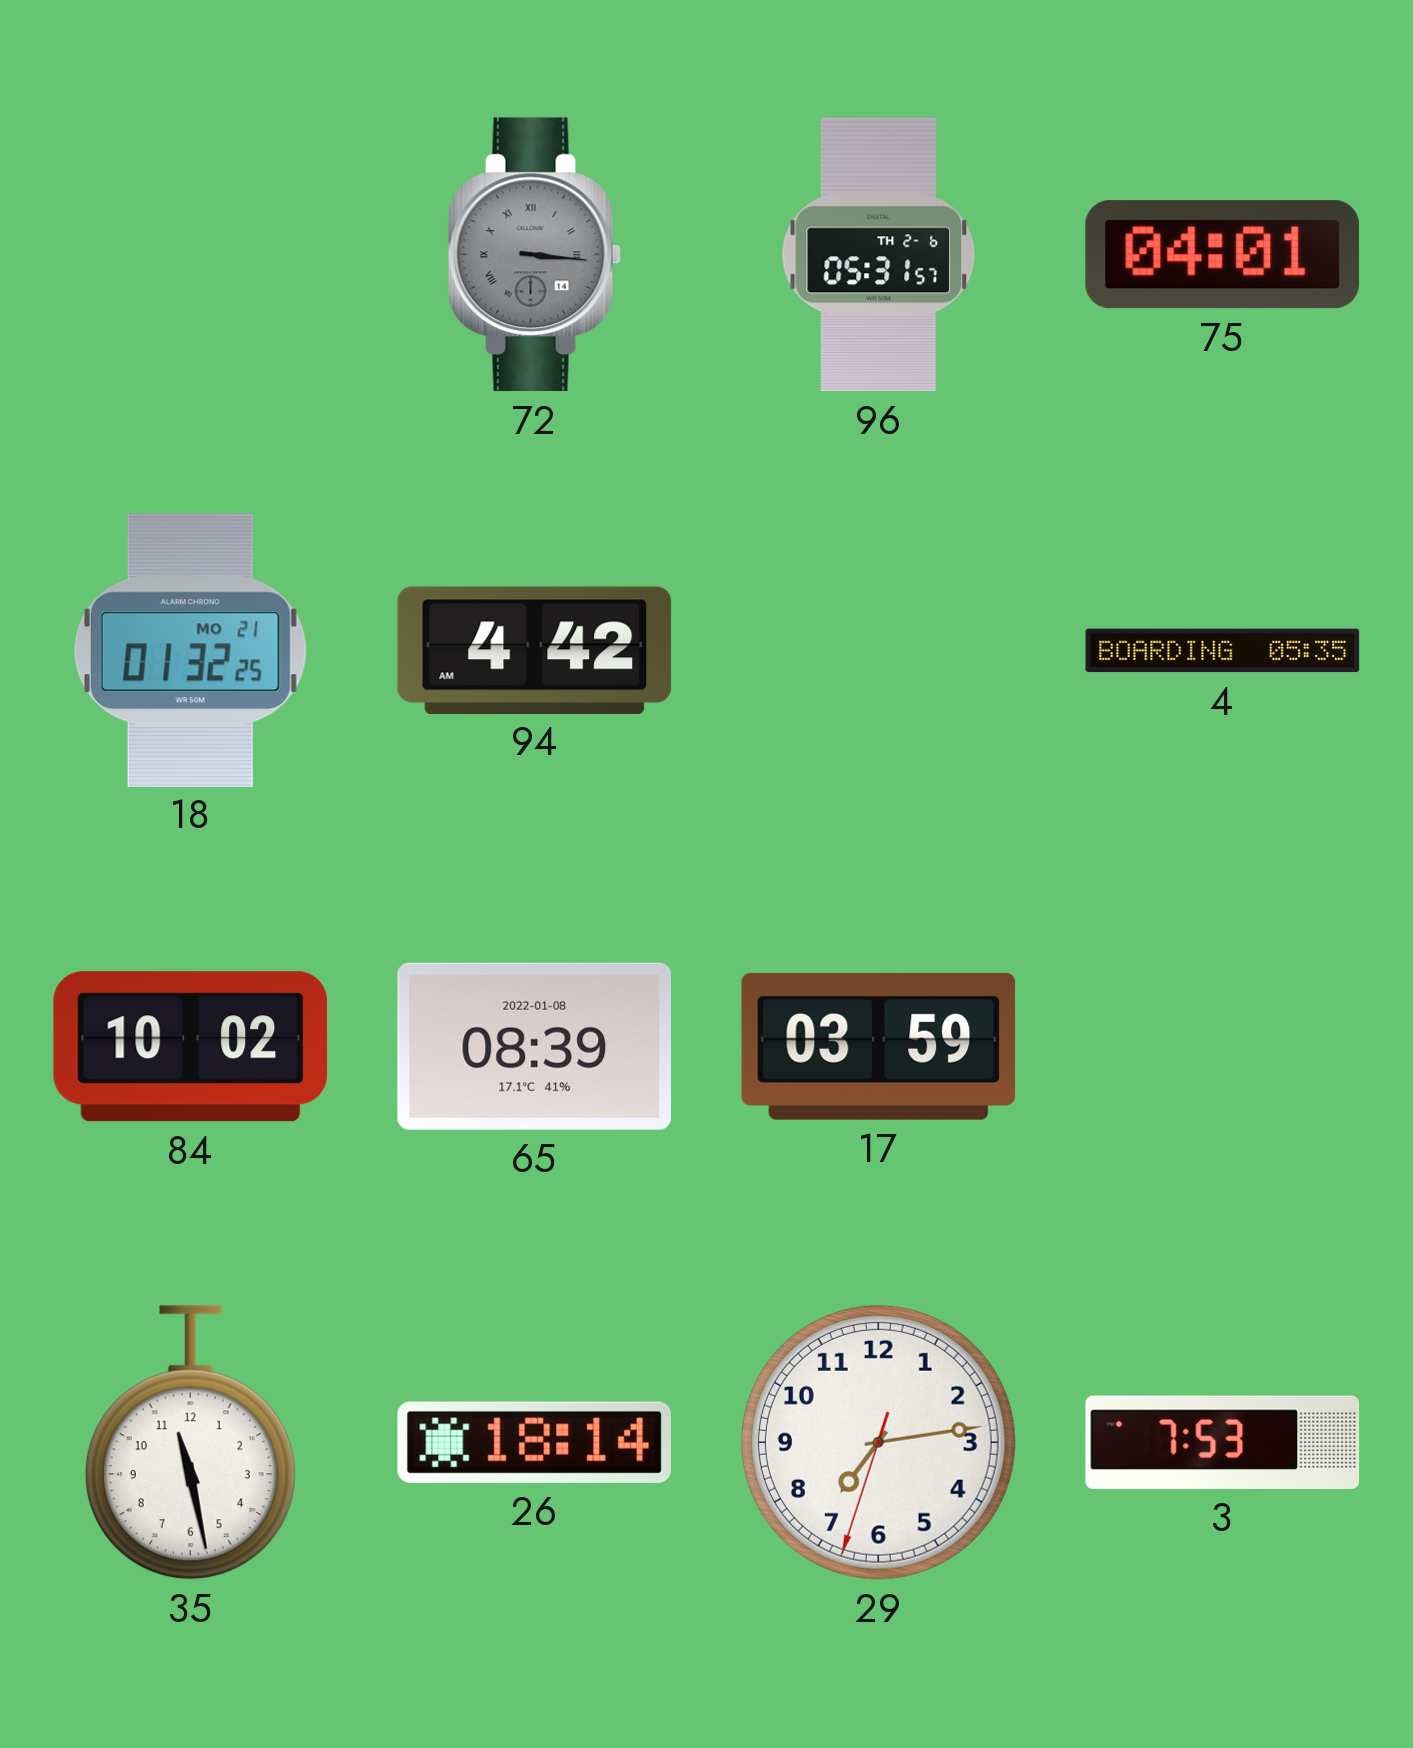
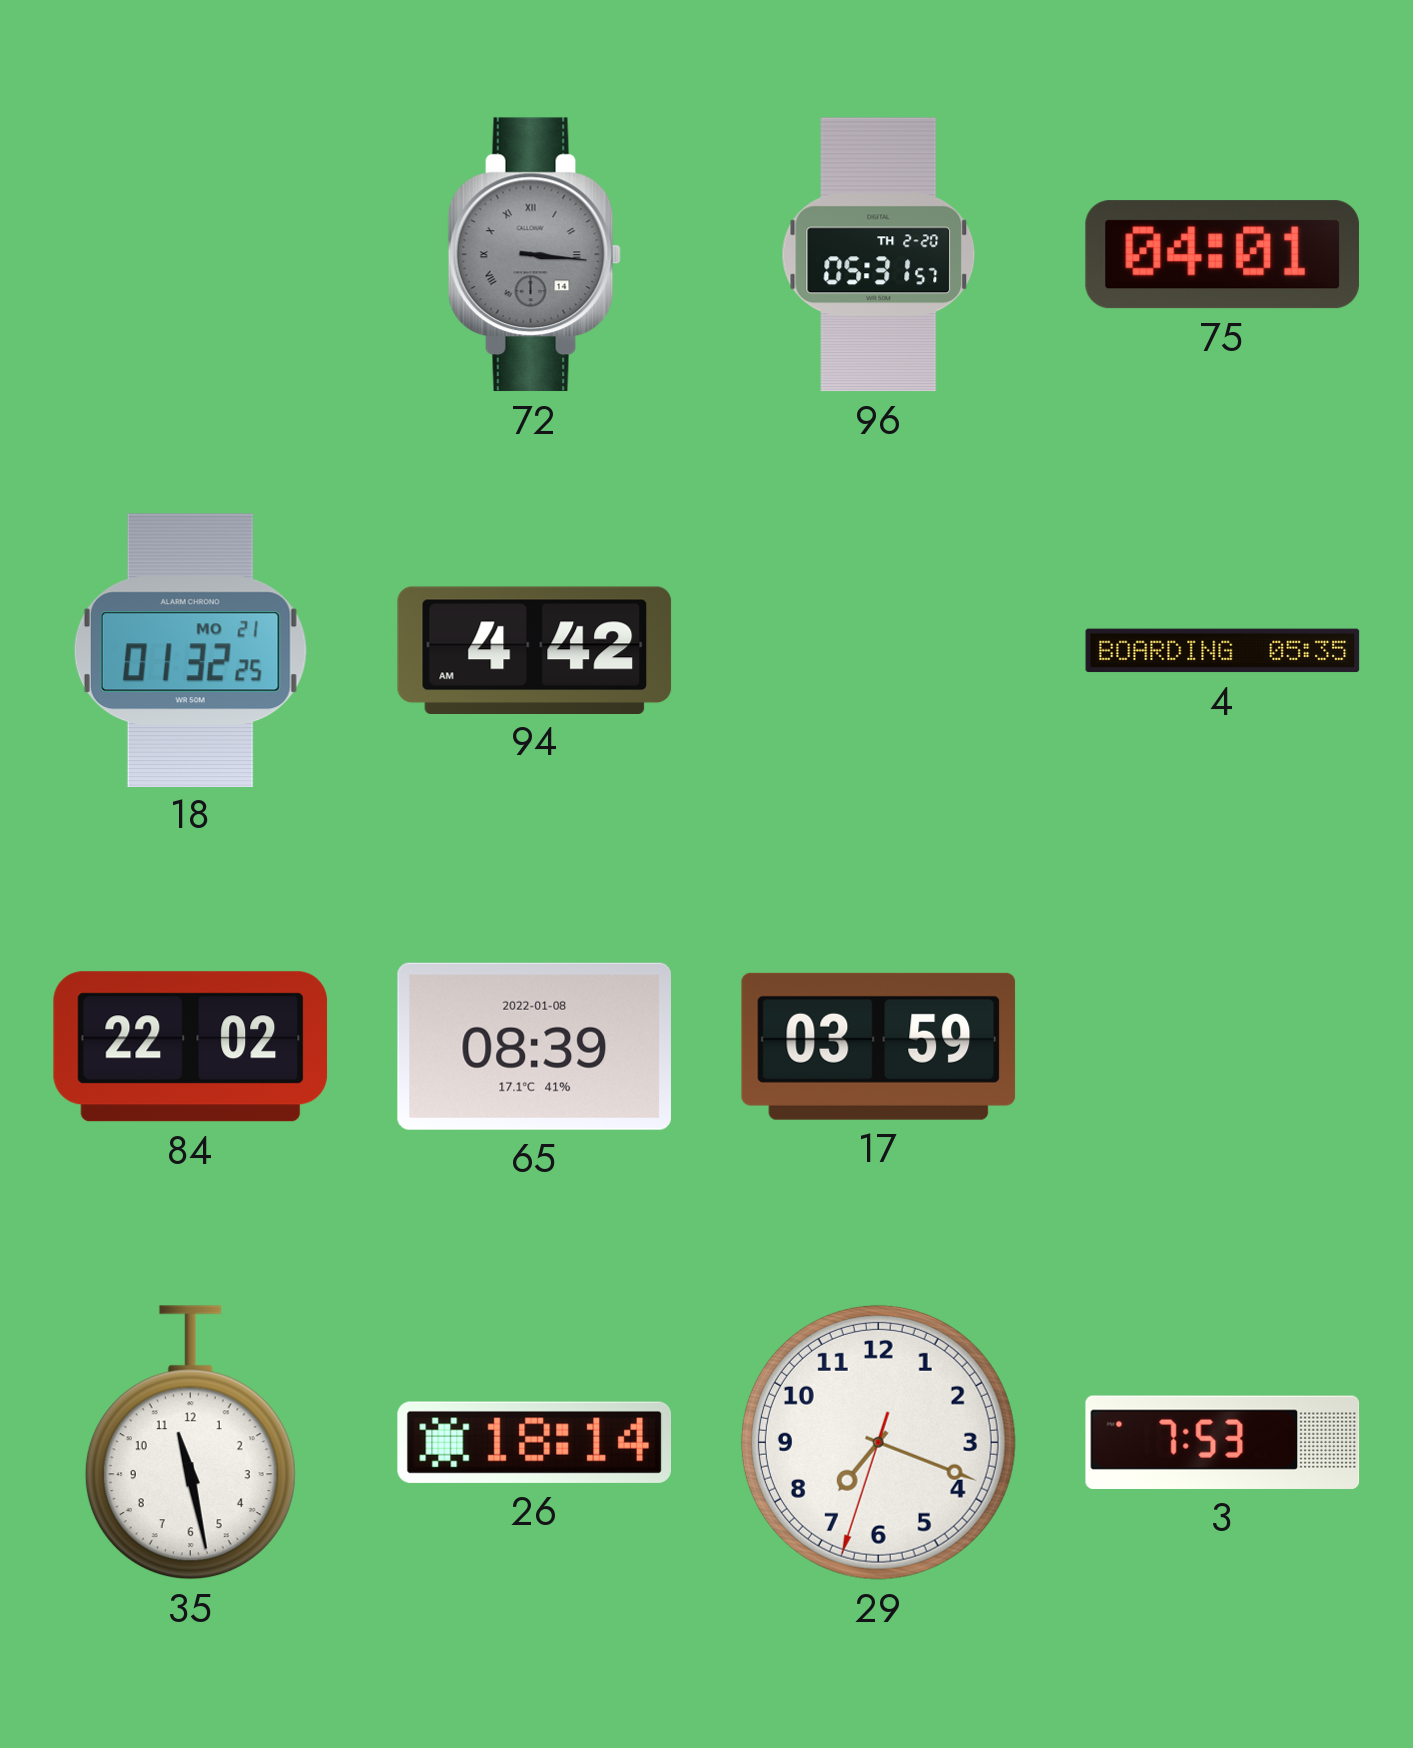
96 date: TH 2-6 -> TH 2-20
84: 10:02 -> 22:02
29: 7:13 -> 7:18
